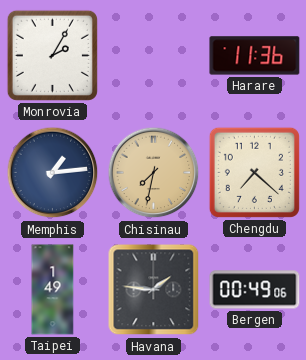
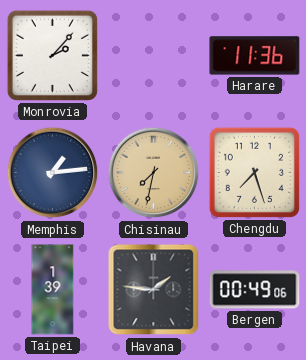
Monrovia: 2:05 -> 2:07
Chengdu: 7:22 -> 7:27
Taipei: 1:49 -> 1:39
